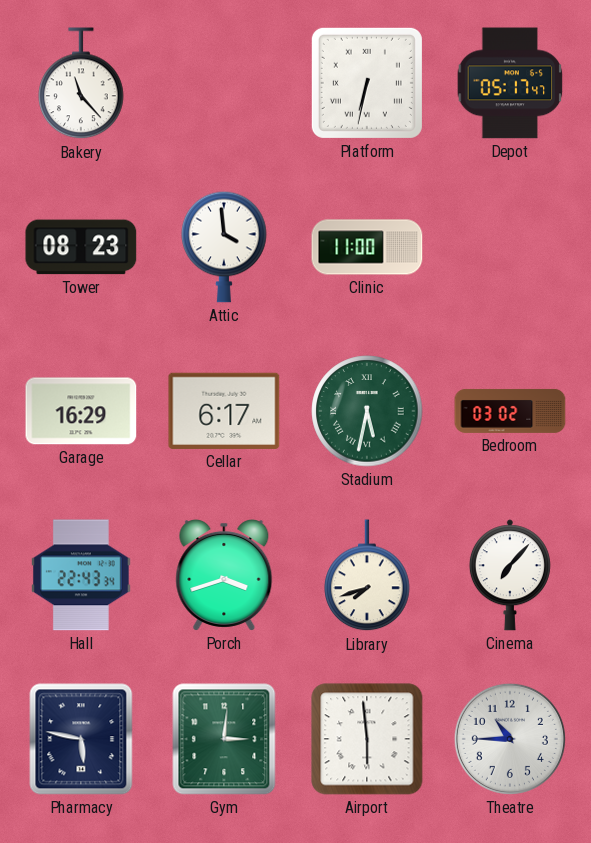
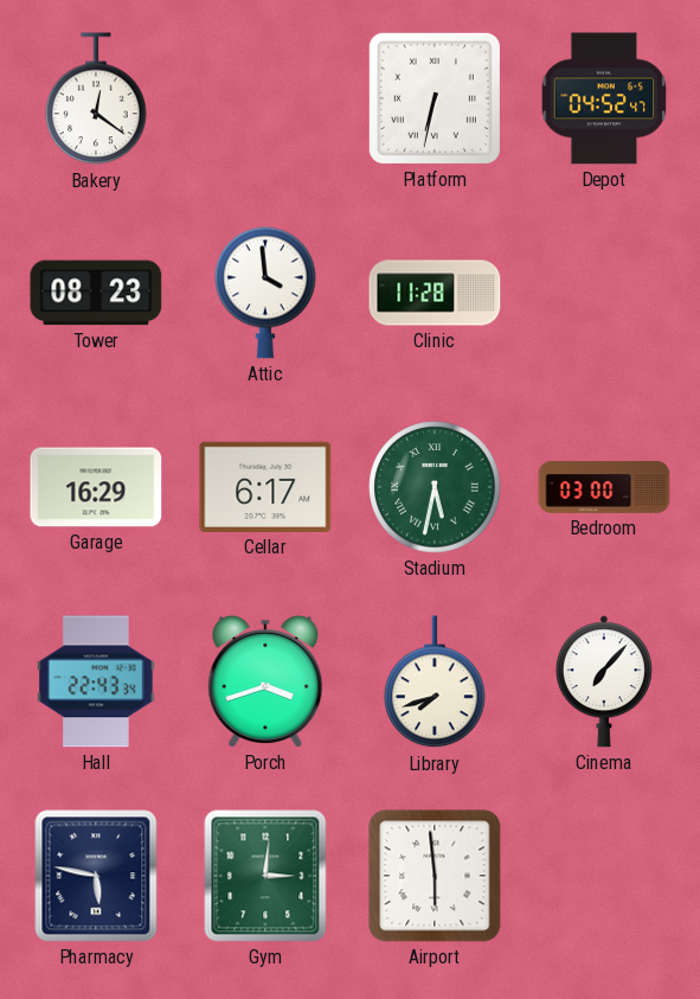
Bakery: 11:23 -> 12:21
Depot: 05:17 -> 04:52
Clinic: 11:00 -> 11:28
Bedroom: 03:02 -> 03:00
Theatre: 10:45 -> none
